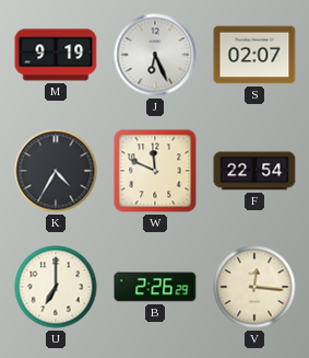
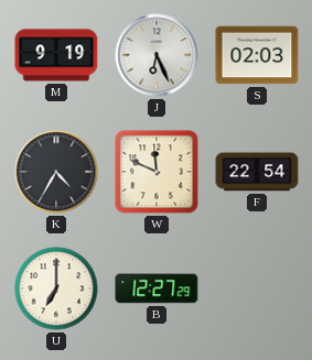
S: 02:07 -> 02:03
B: 2:26 -> 12:27
V: 12:16 -> none
